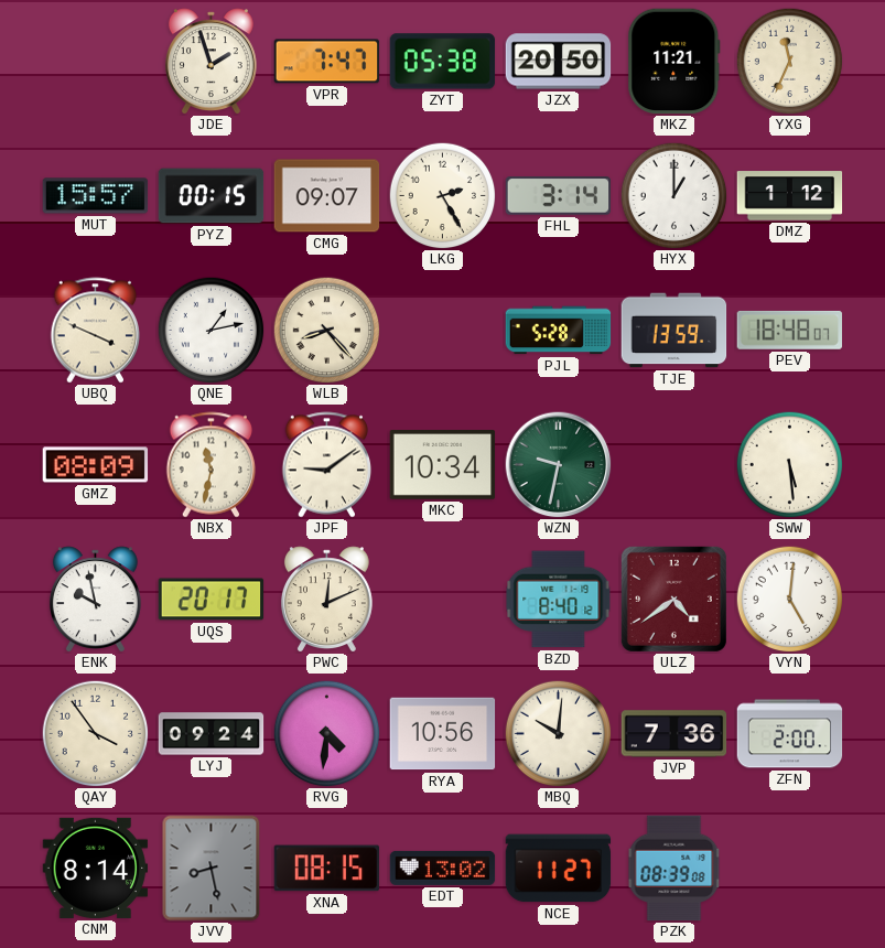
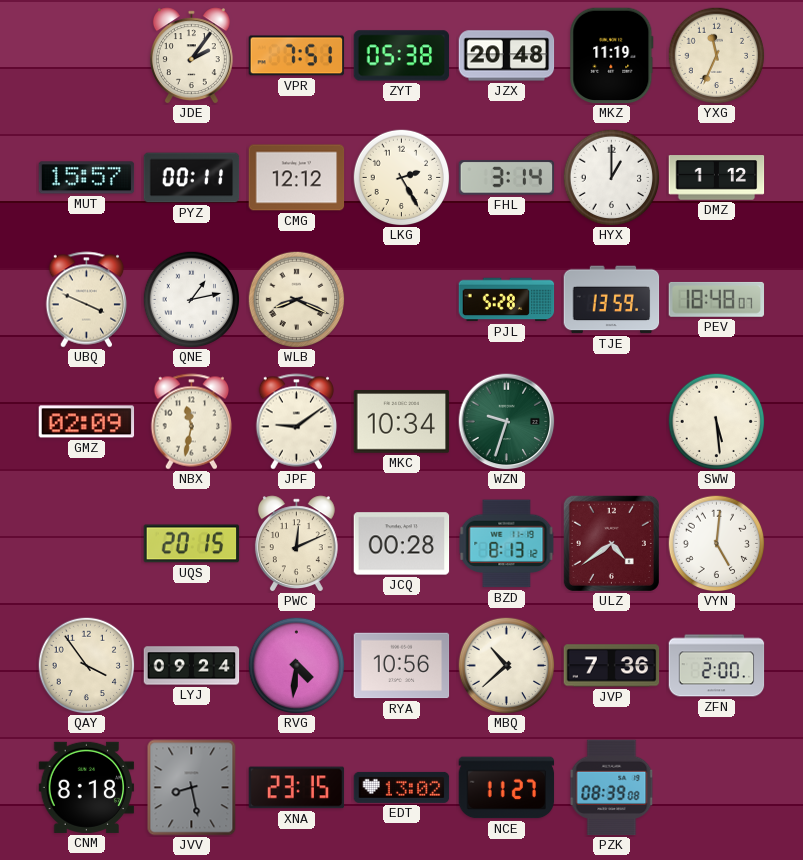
JDE: 1:57 -> 2:06
VPR: 7:47 -> 7:51
JZX: 20:50 -> 20:48
MKZ: 11:21 -> 11:19
PYZ: 00:15 -> 00:11
CMG: 09:07 -> 12:12
WLB: 8:23 -> 8:19
GMZ: 08:09 -> 02:09
WZN: 9:32 -> 9:33
ENK: 9:58 -> none
UQS: 20:17 -> 20:15
JCQ: none -> 00:28
BZD: 8:40 -> 8:13
MBQ: 10:01 -> 10:38
CNM: 8:14 -> 8:18
XNA: 08:15 -> 23:15
